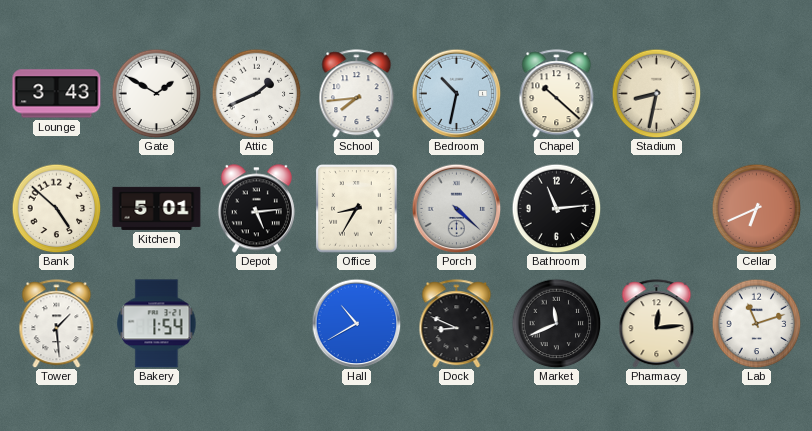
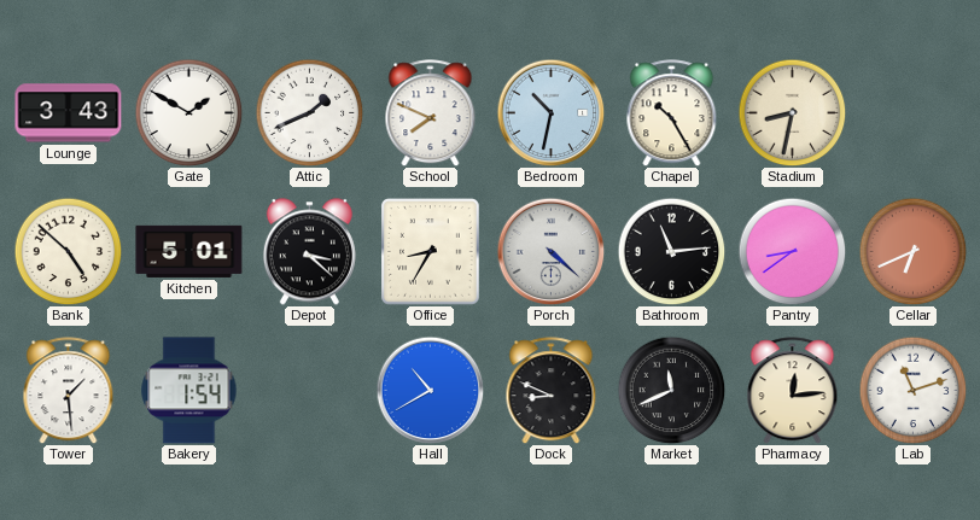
School: 7:44 -> 7:49
Chapel: 10:22 -> 10:25
Depot: 5:14 -> 3:22
Pantry: none -> 8:39
